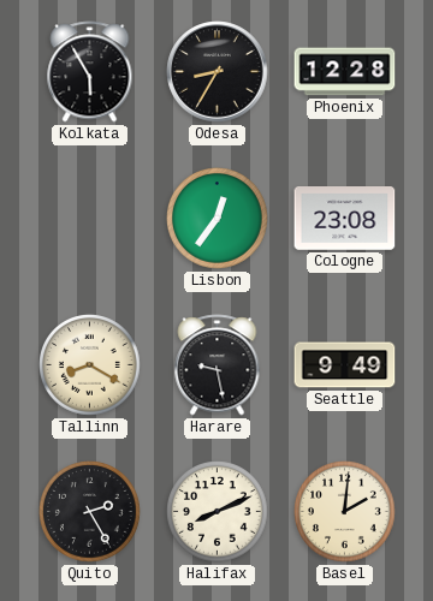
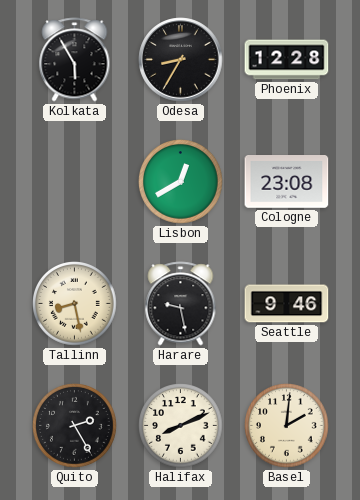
Lisbon: 12:36 -> 12:40
Tallinn: 8:20 -> 8:28
Seattle: 9:49 -> 9:46
